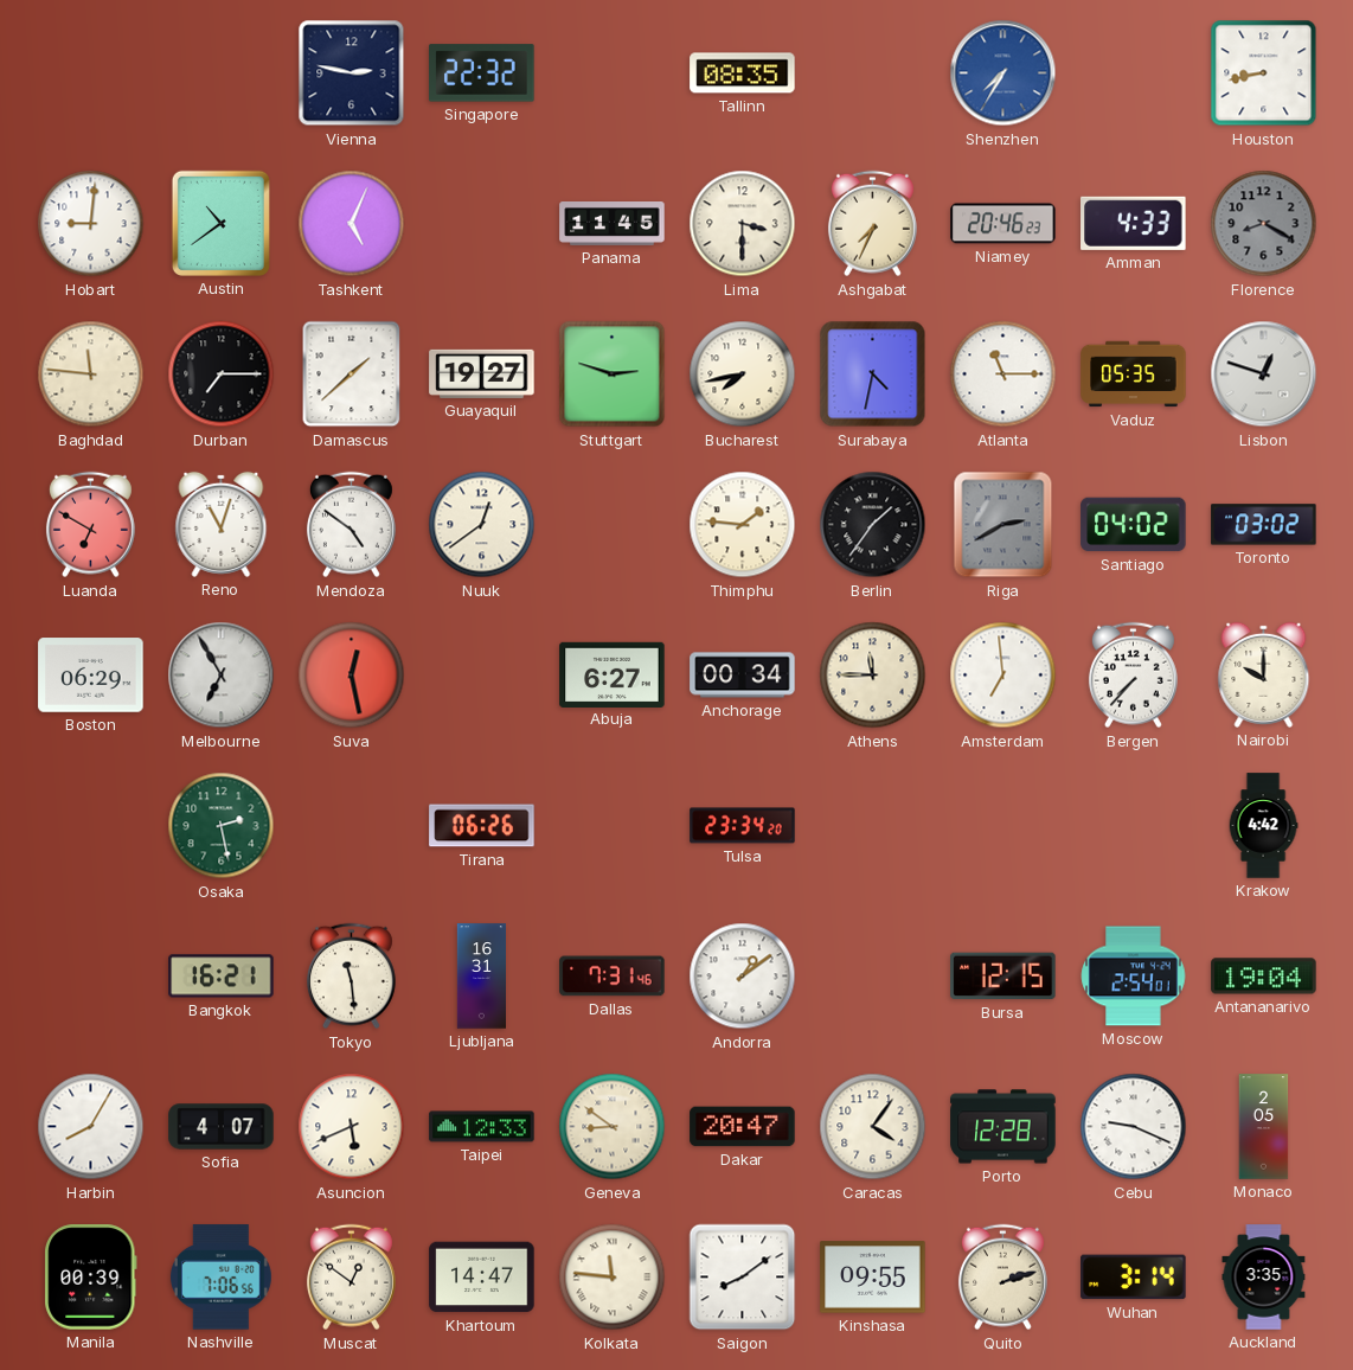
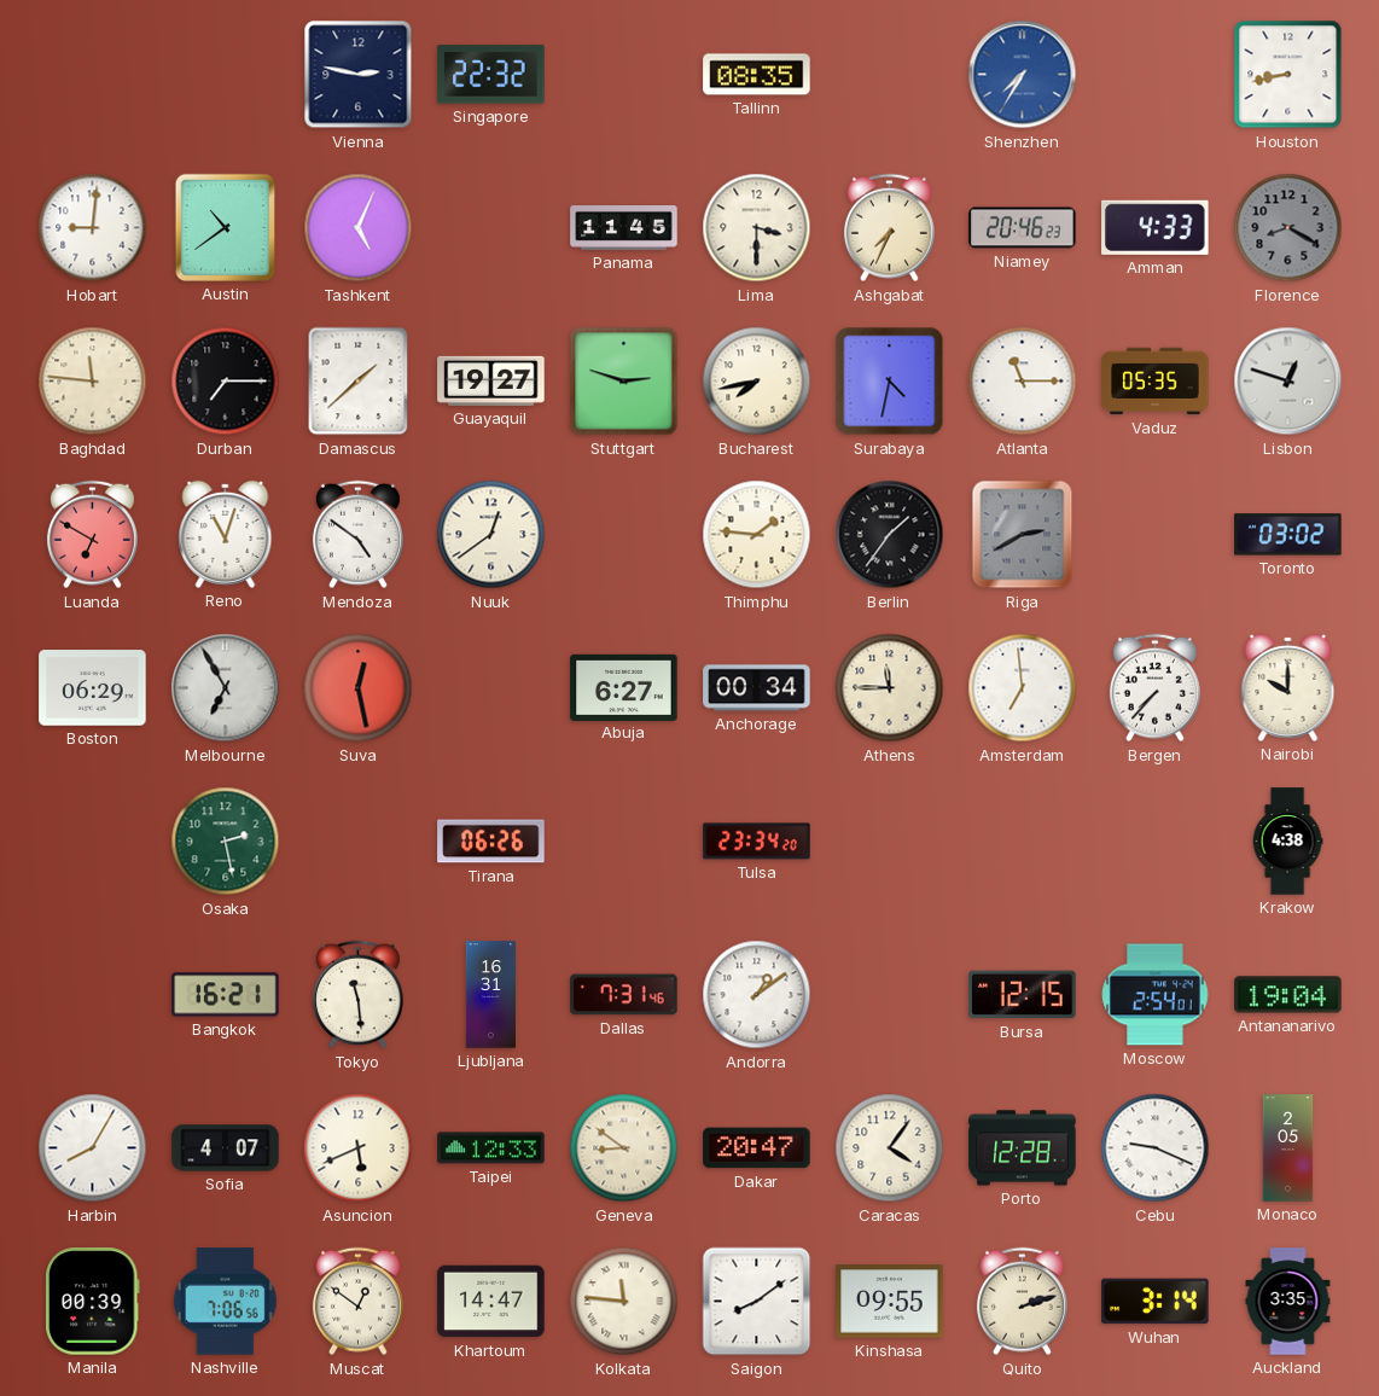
Santiago: 04:02 -> none
Krakow: 4:42 -> 4:38
